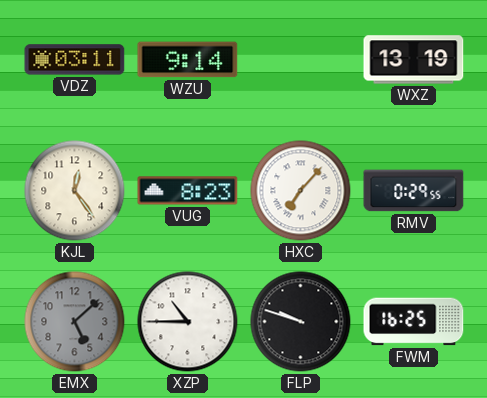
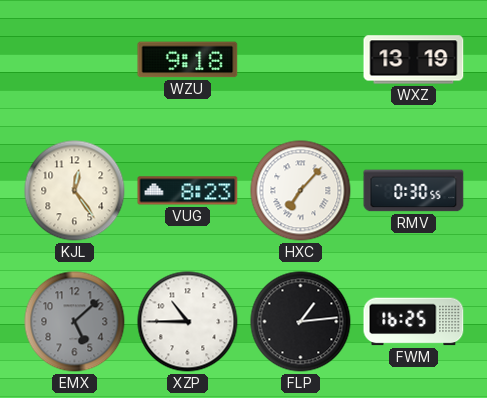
VDZ: 03:11 -> none
WZU: 9:14 -> 9:18
RMV: 0:29 -> 0:30
FLP: 9:48 -> 1:14
